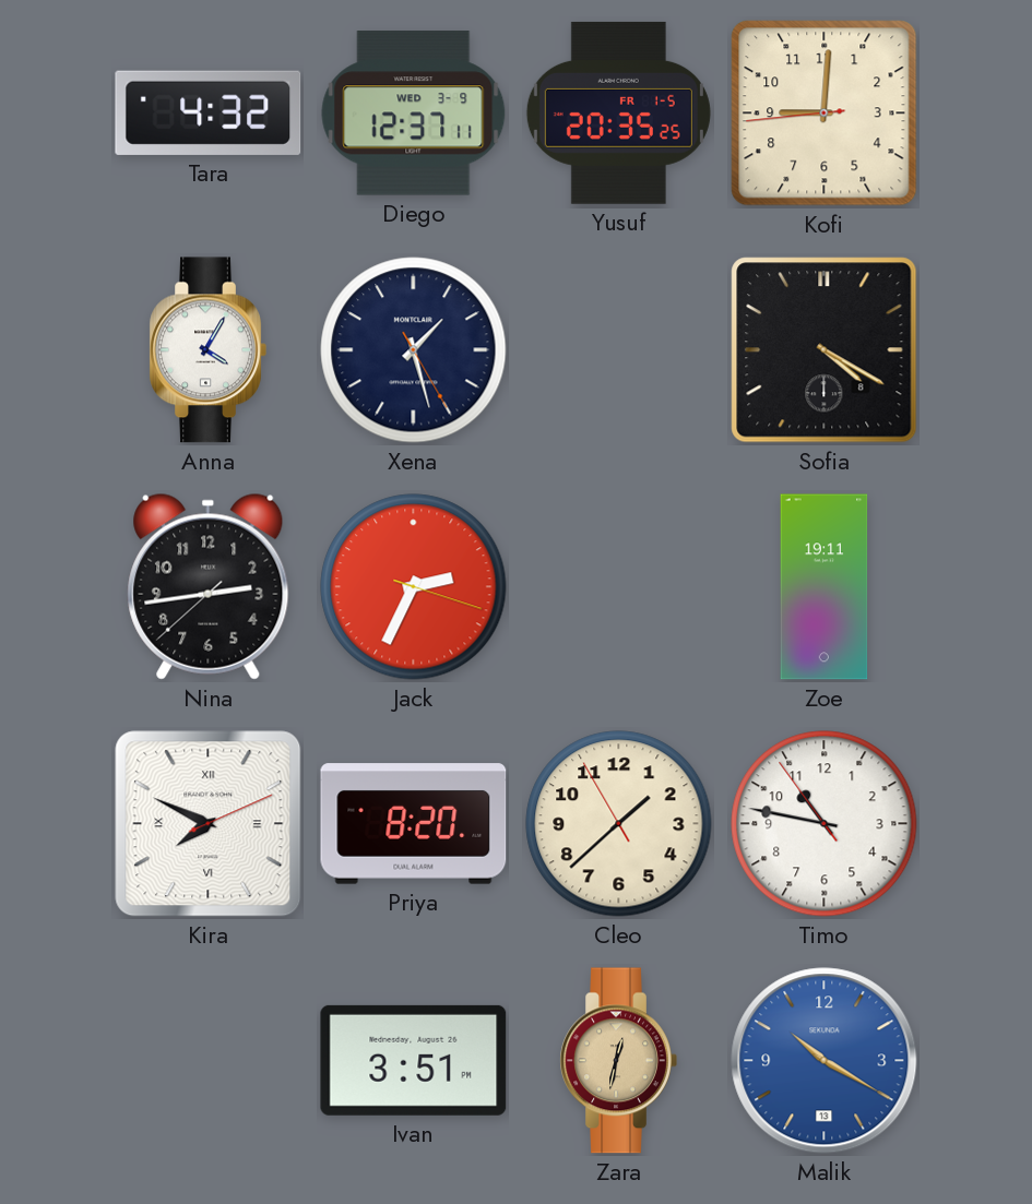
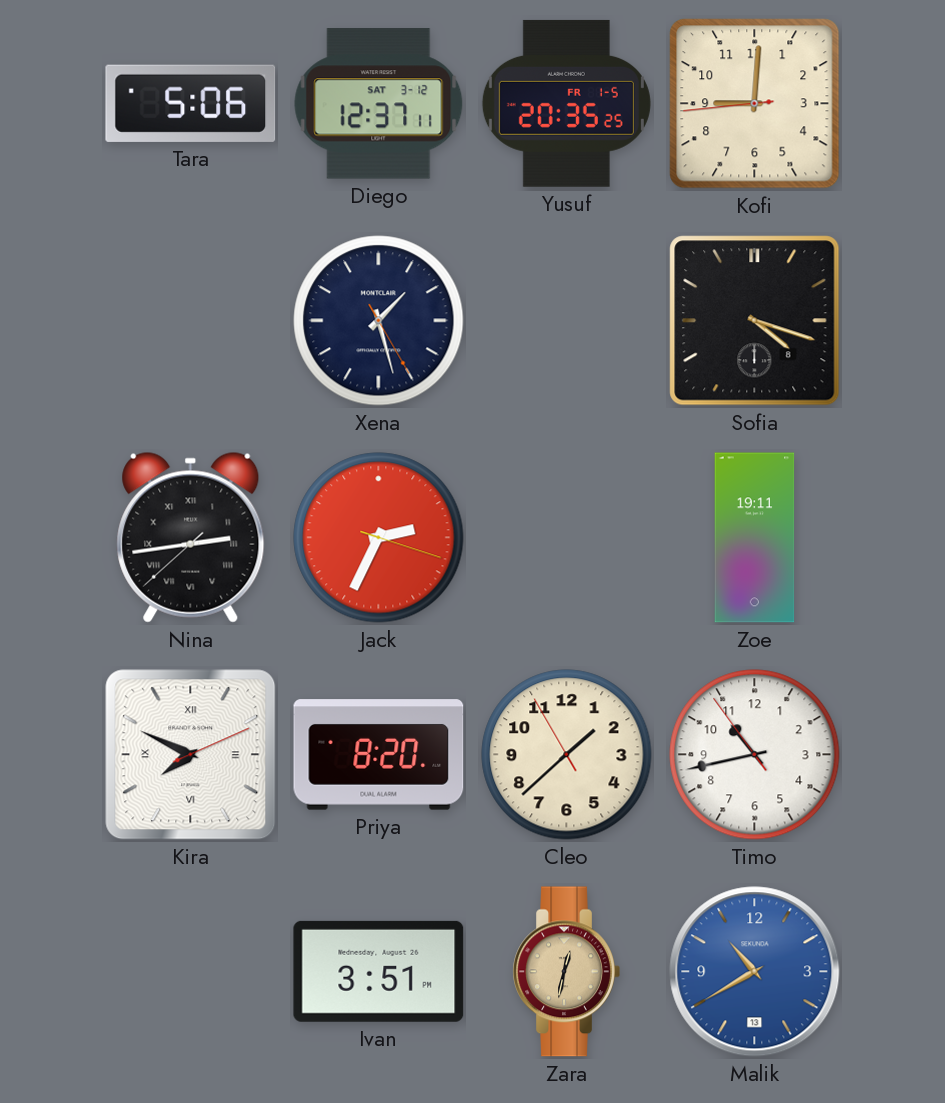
Tara: 4:32 -> 5:06
Diego date: WED 3-9 -> SAT 3-12
Anna: 4:05 -> none
Sofia: 4:20 -> 4:18
Nina numerals: Arabic -> Roman
Timo: 10:46 -> 10:42
Malik: 10:20 -> 10:40
